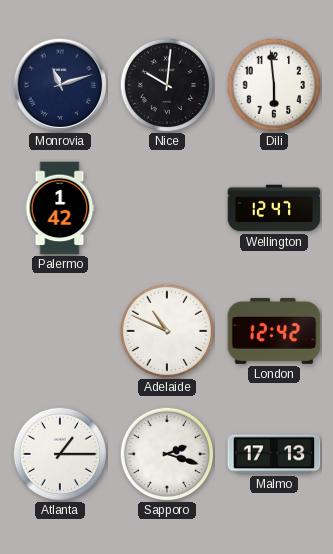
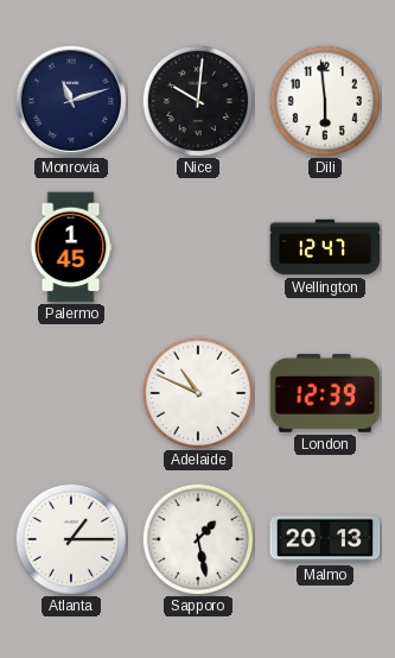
Palermo: 1:42 -> 1:45
London: 12:42 -> 12:39
Sapporo: 2:18 -> 1:28
Malmo: 17:13 -> 20:13
